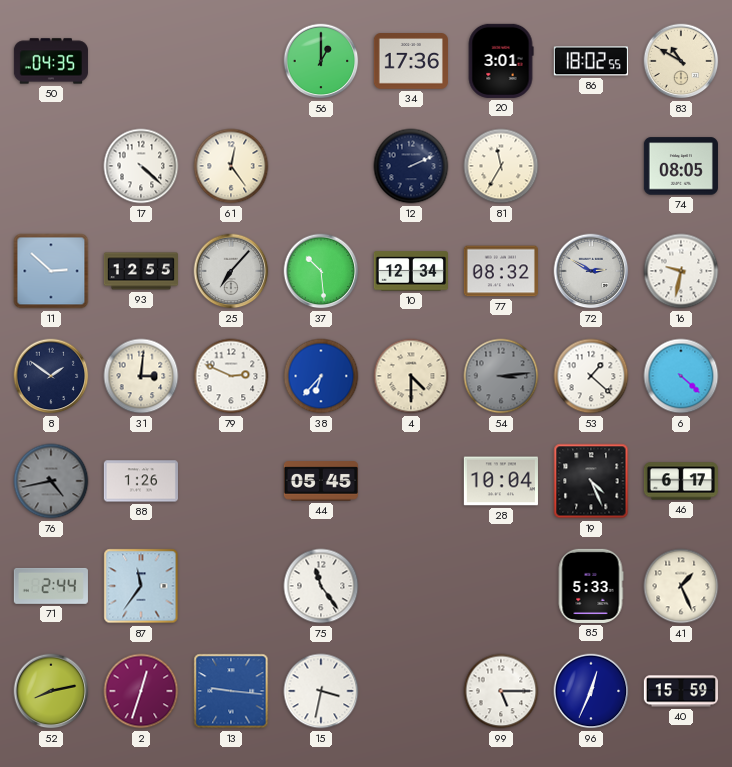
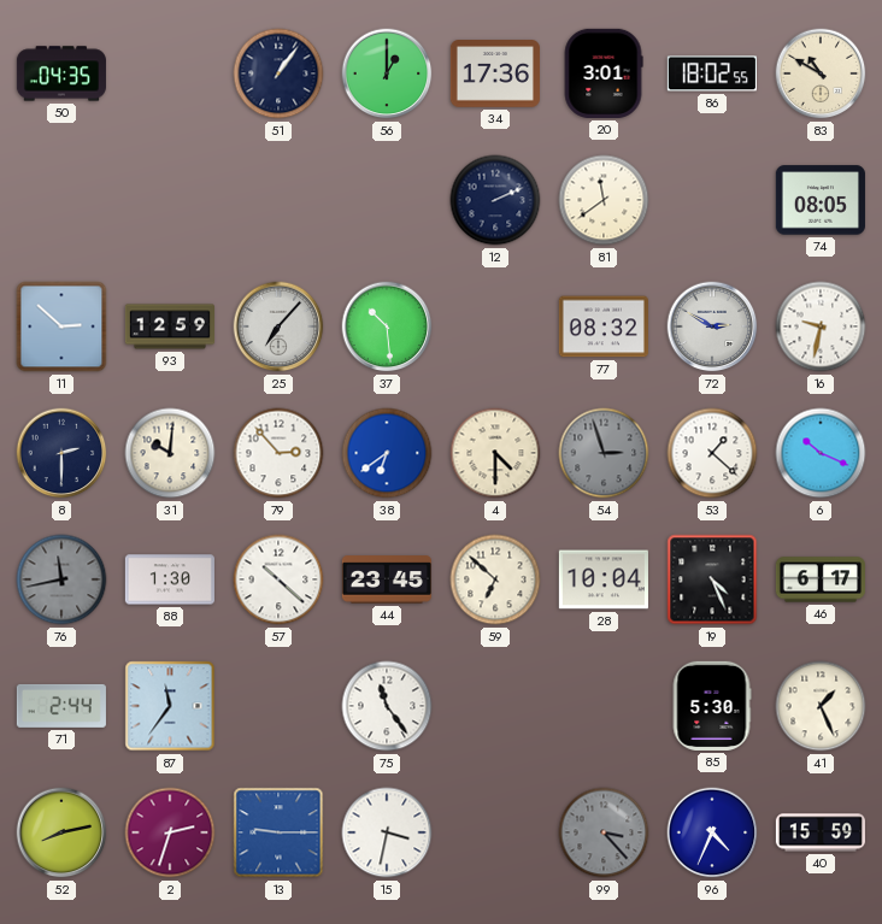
51: none -> 1:06
17: 4:22 -> none
61: 12:24 -> none
81: 11:35 -> 11:39
93: 12:55 -> 12:59
10: 12:34 -> none
8: 1:51 -> 2:30
31: 3:01 -> 10:01
79: 2:49 -> 2:53
38: 6:37 -> 6:39
54: 3:14 -> 2:57
6: 4:22 -> 10:19
76: 4:43 -> 11:43
88: 1:26 -> 1:30
57: none -> 10:22
44: 05:45 -> 23:45
59: none -> 6:52
85: 5:33 -> 5:30
2: 12:33 -> 2:33
13: 9:16 -> 9:15
99: 5:15 -> 3:23
99 dial: white -> grey
96: 12:34 -> 4:34
